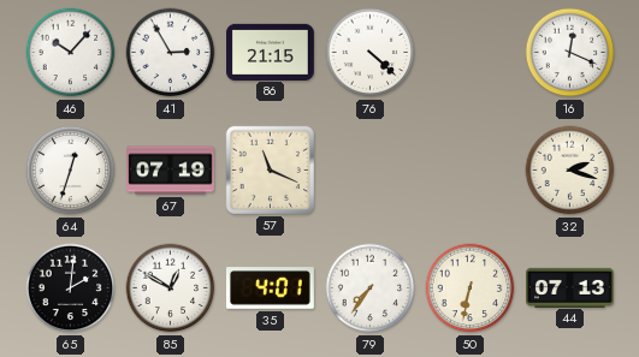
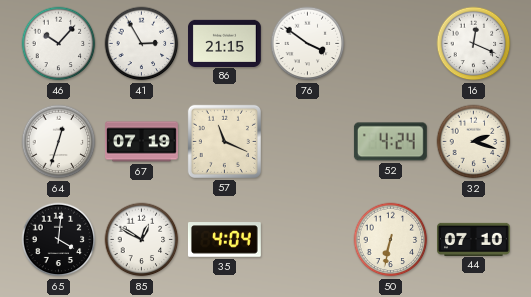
76: 4:22 -> 3:51
52: none -> 4:24
65: 2:01 -> 4:01
35: 4:01 -> 4:04
79: 7:36 -> none
44: 07:13 -> 07:10
